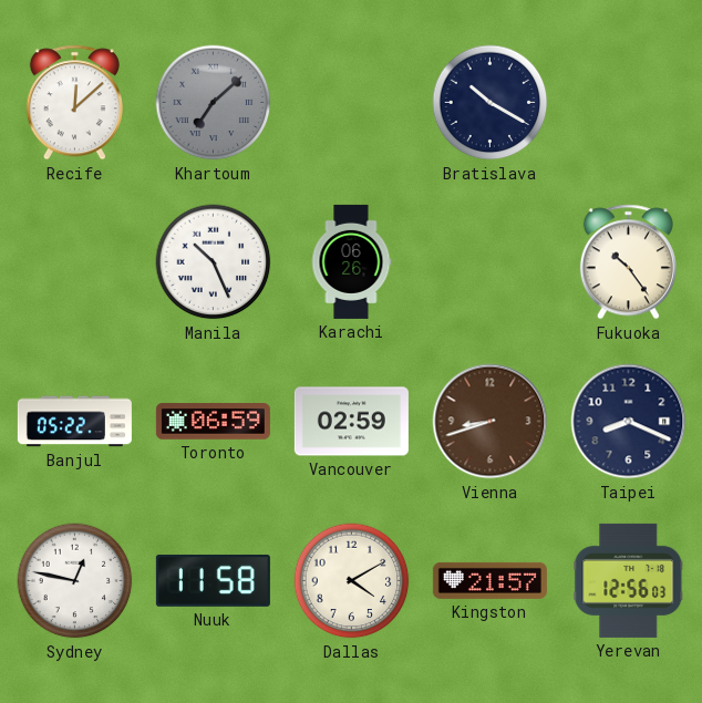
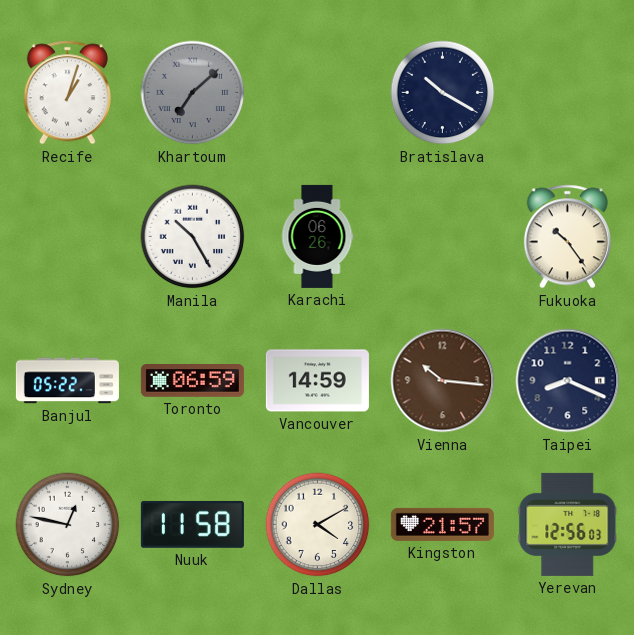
Recife: 12:08 -> 1:03
Manila: 10:26 -> 10:25
Vancouver: 02:59 -> 14:59
Vienna: 8:42 -> 10:16
